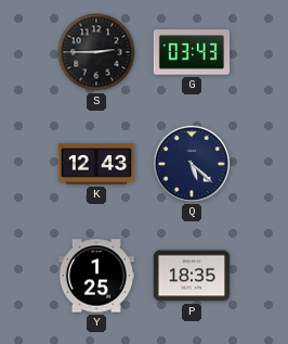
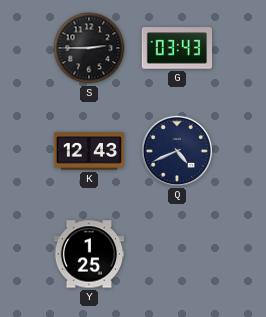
Q: 5:22 -> 4:41
P: 18:35 -> none
